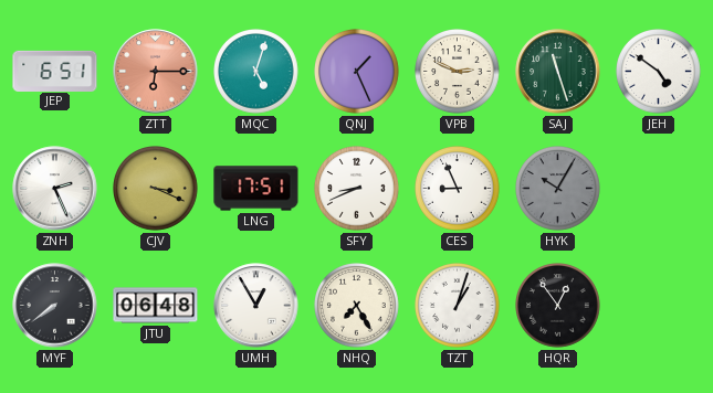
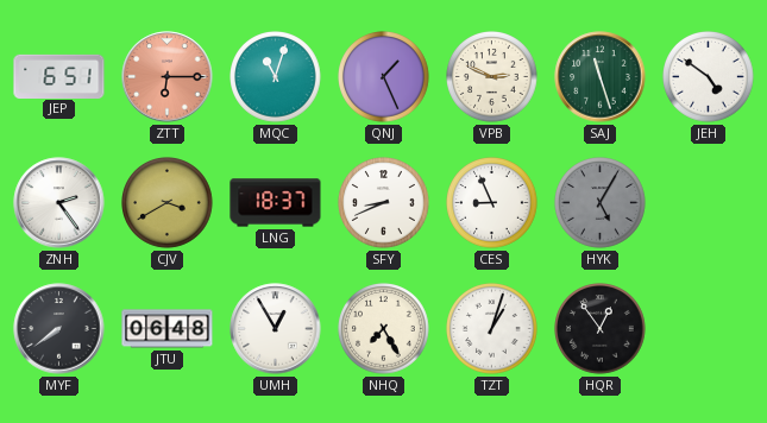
MQC: 5:03 -> 11:03
ZNH: 2:26 -> 2:24
CJV: 3:19 -> 3:40
LNG: 17:51 -> 18:37
HYK: 10:05 -> 5:05
